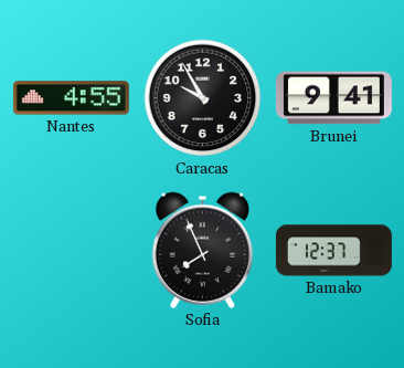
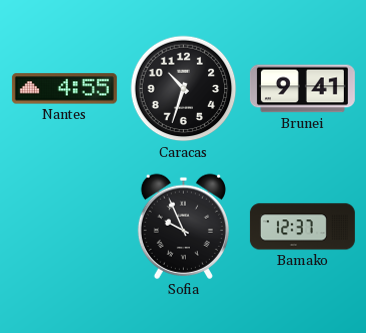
Caracas: 9:55 -> 10:33
Sofia: 7:56 -> 9:56
